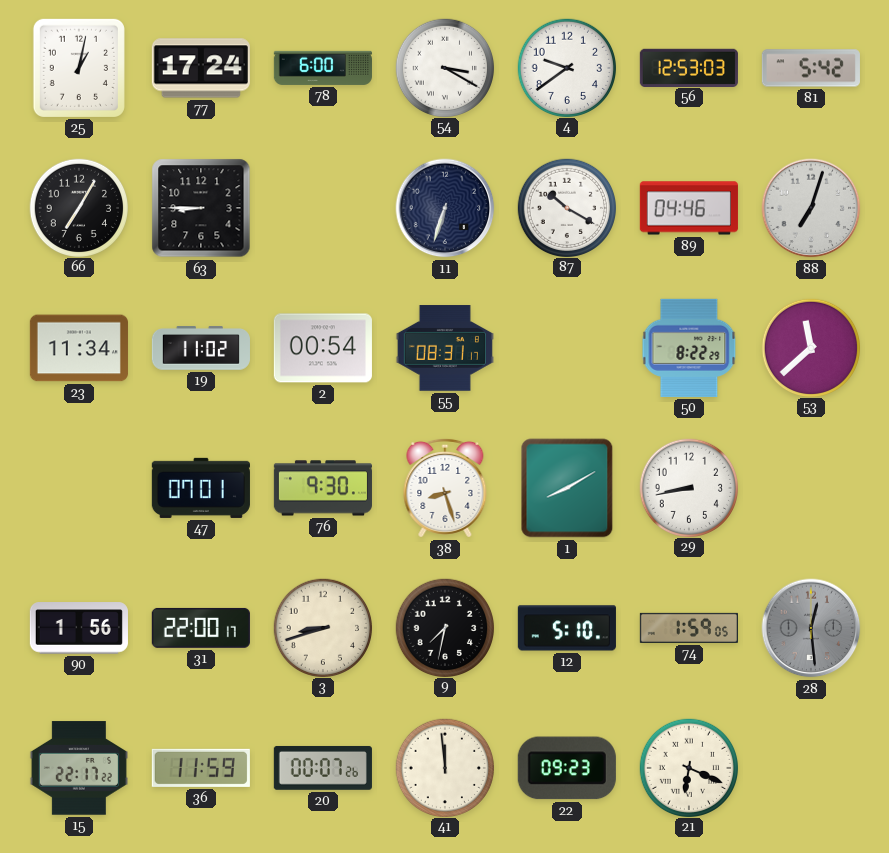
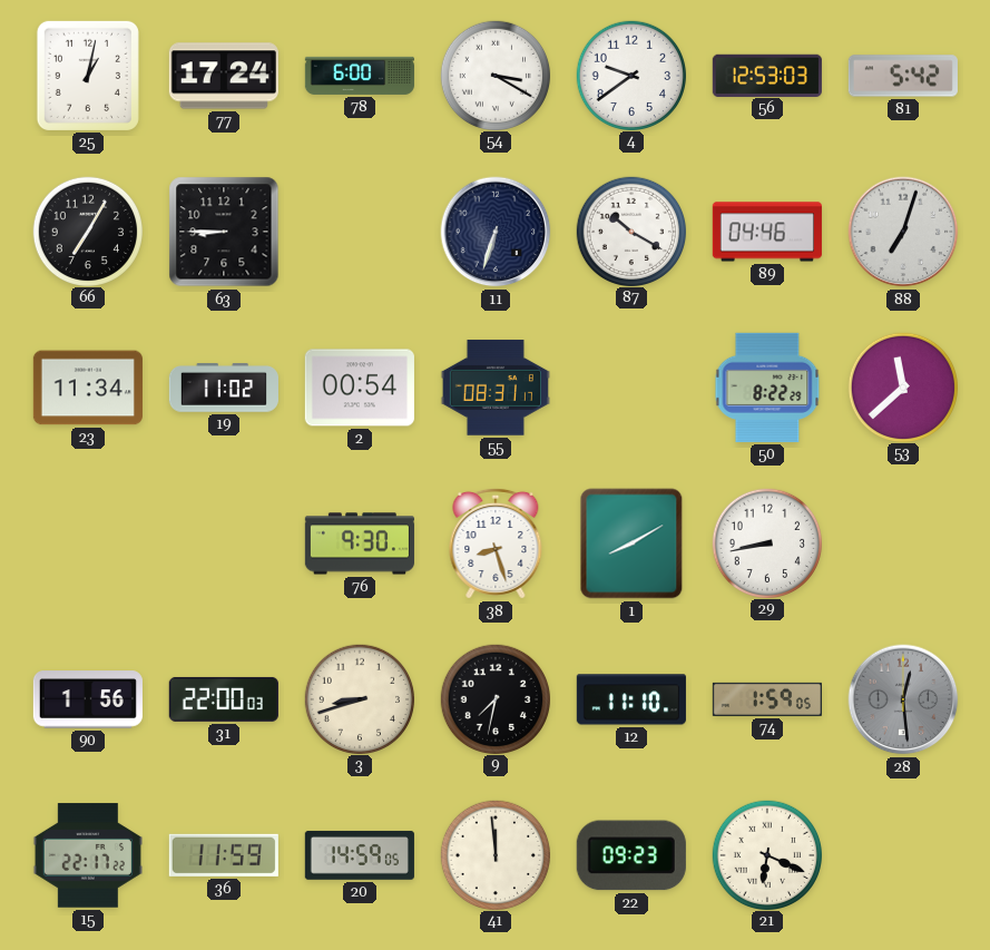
47: 07:01 -> none
31: 22:00:17 -> 22:00:03
12: 5:10 -> 11:10
20: 00:07 -> 14:59
